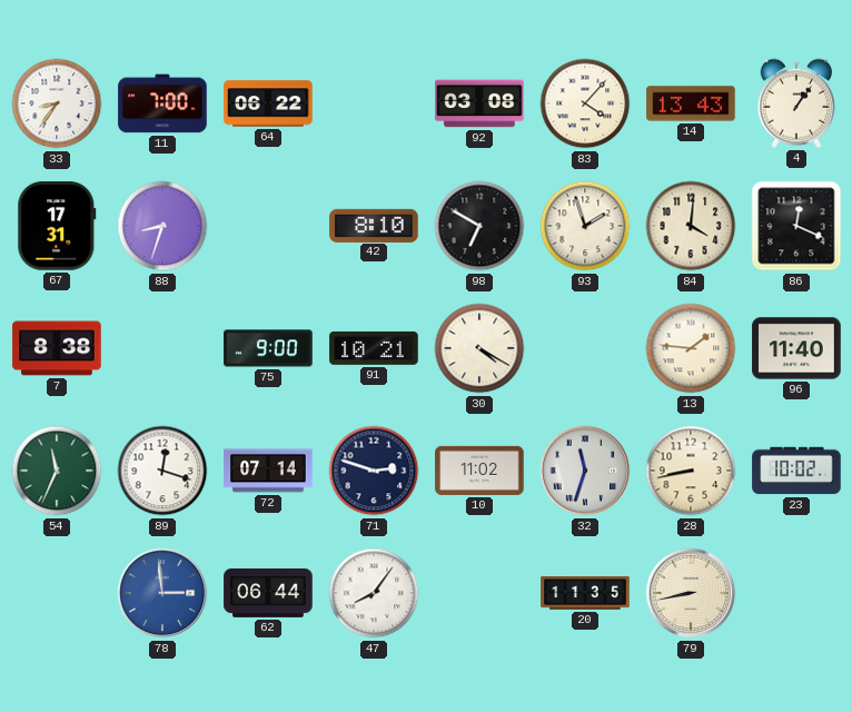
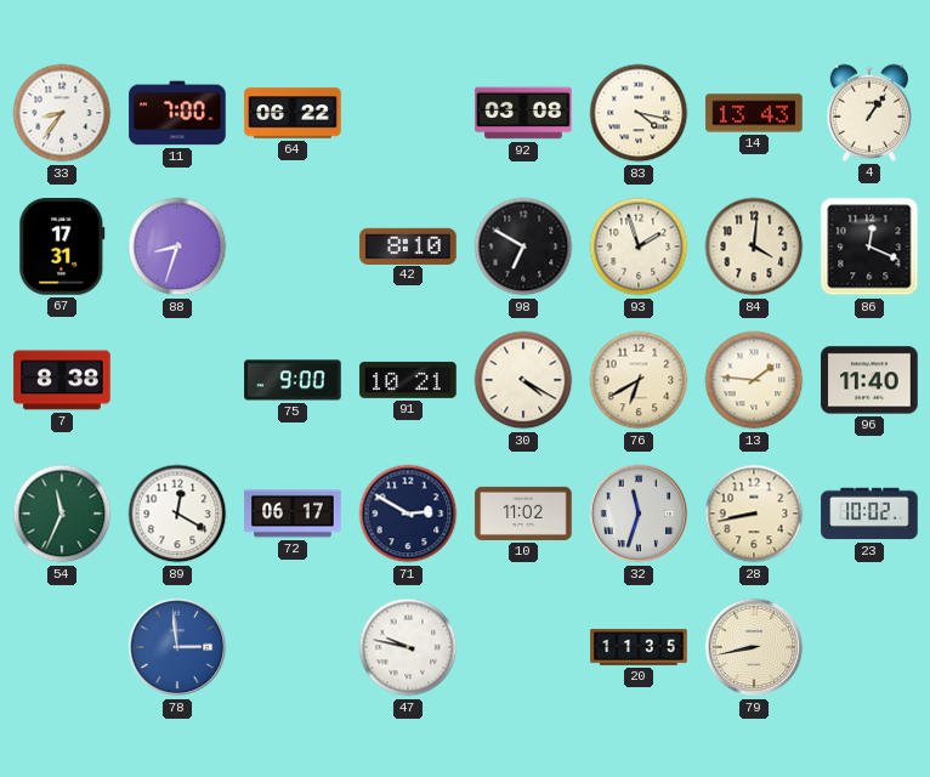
83: 4:07 -> 4:17
76: none -> 6:40
89: 12:18 -> 12:20
72: 07:14 -> 06:17
71: 2:48 -> 2:50
62: 06:44 -> none
47: 8:06 -> 9:47
